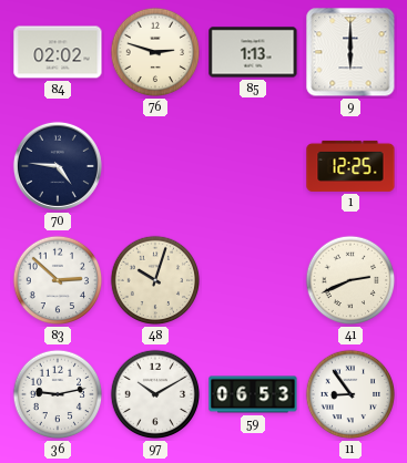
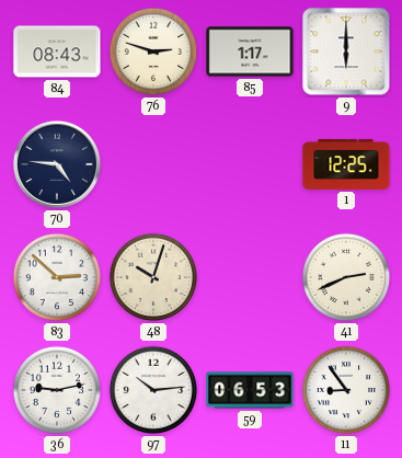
84: 02:02 -> 08:43
85: 1:13 -> 1:17
97: 10:10 -> 10:14
